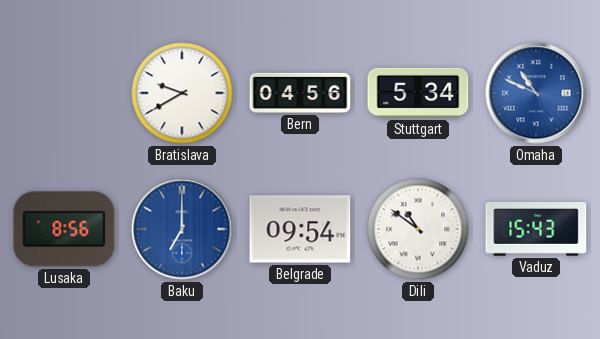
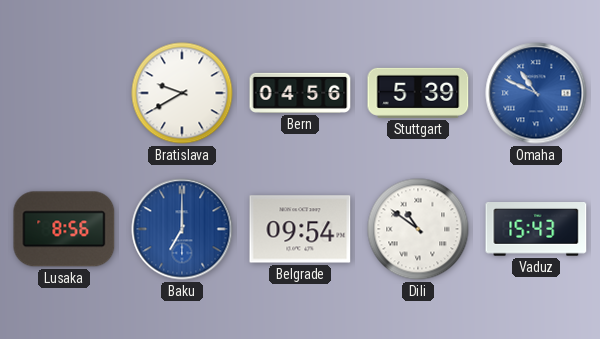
Stuttgart: 5:34 -> 5:39
